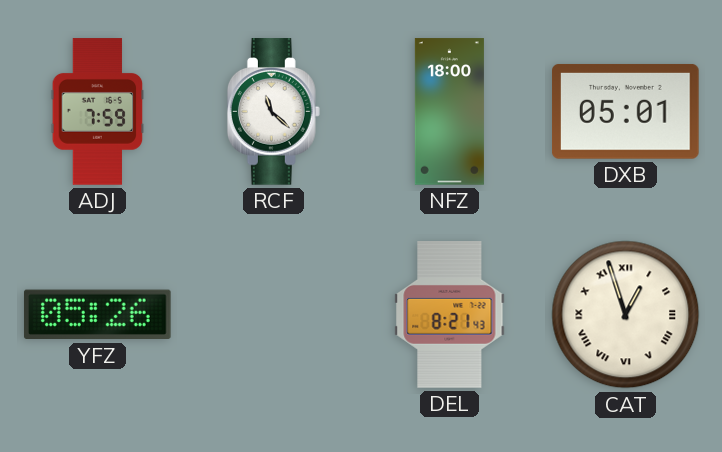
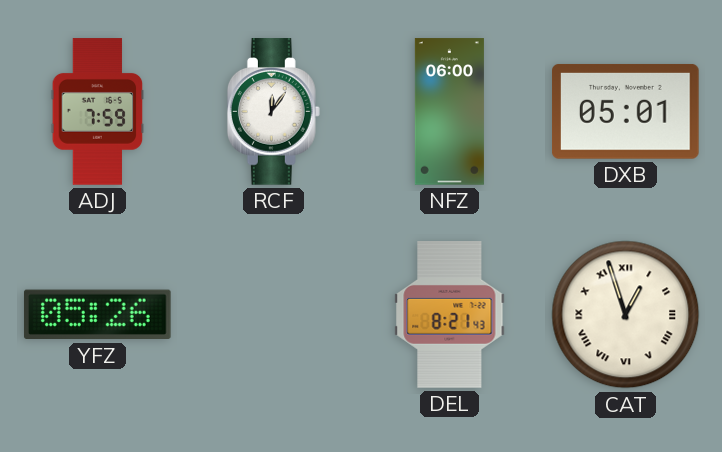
RCF: 11:22 -> 12:06
NFZ: 18:00 -> 06:00
